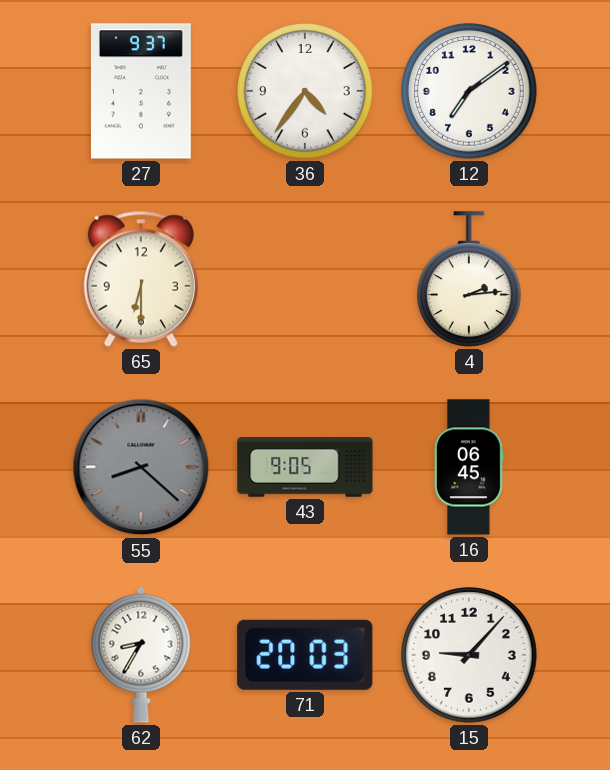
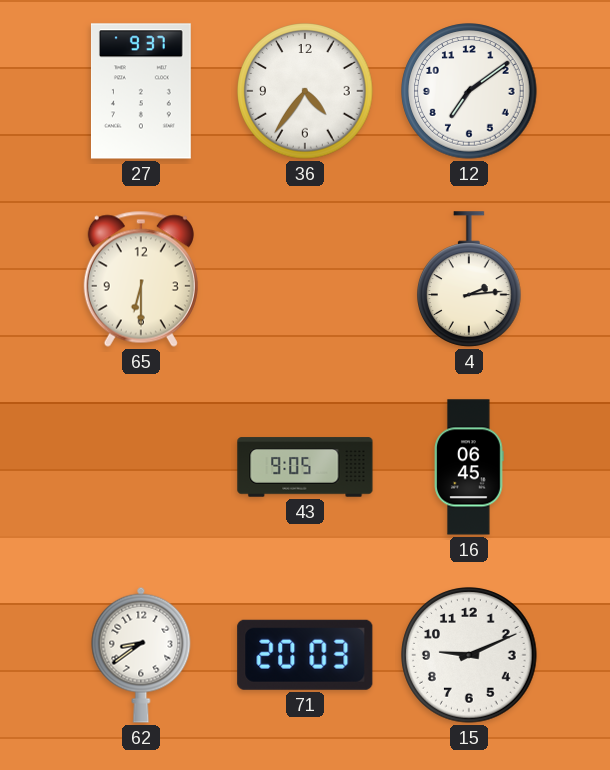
55: 8:22 -> none
62: 8:35 -> 8:39
15: 9:07 -> 9:11
